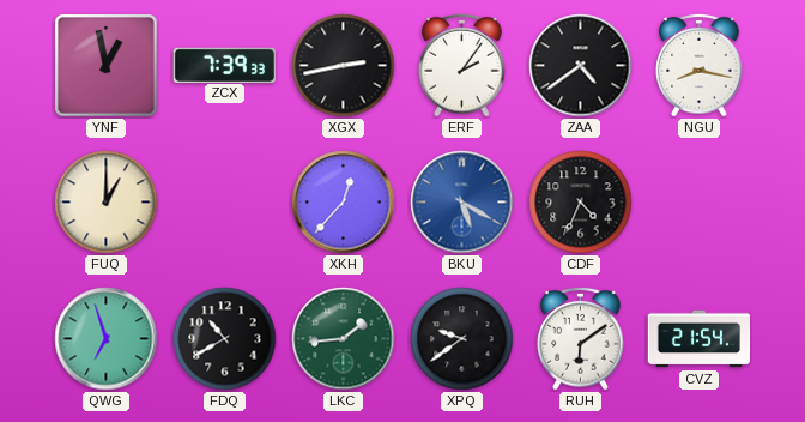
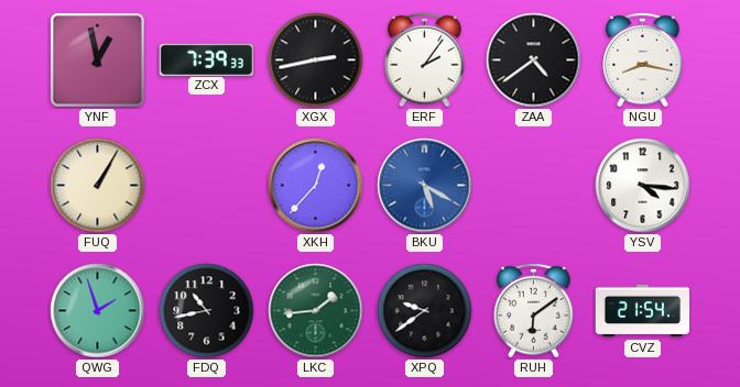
FUQ: 1:00 -> 1:05
CDF: 4:34 -> none
YSV: none -> 4:16
QWG: 6:57 -> 1:57
FDQ: 10:40 -> 10:43
